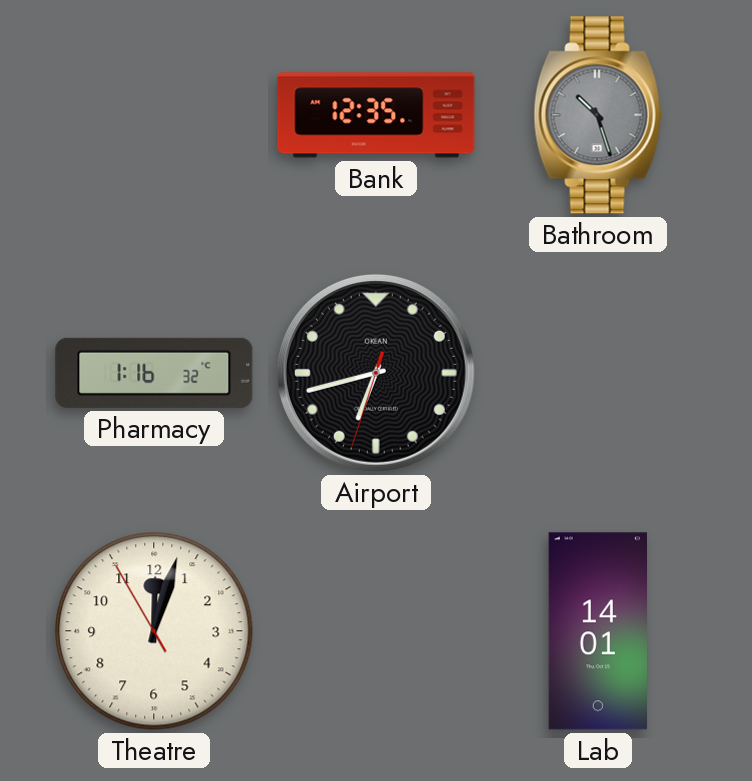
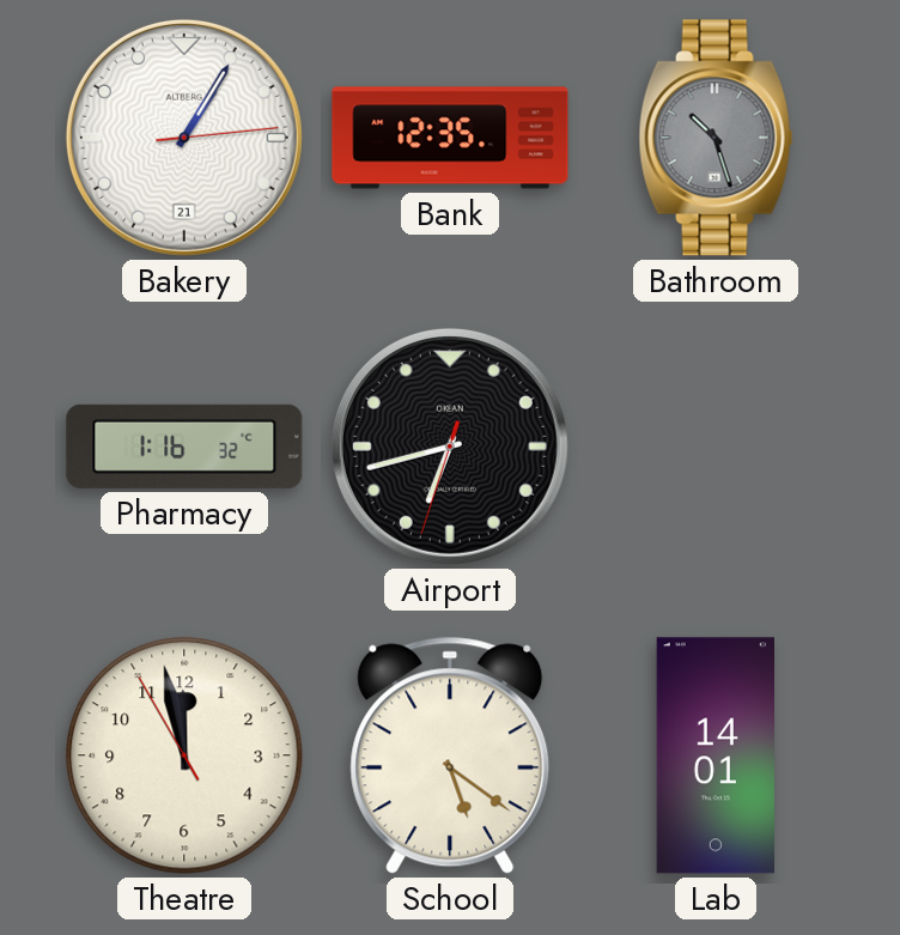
Bakery: none -> 1:05
Theatre: 12:02 -> 11:57
School: none -> 5:21
